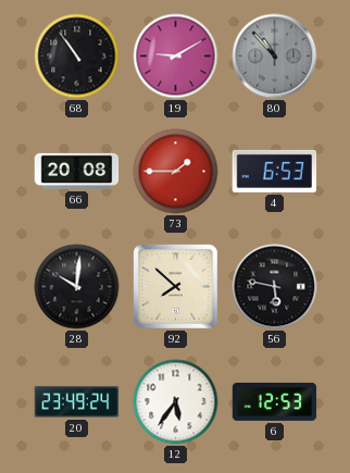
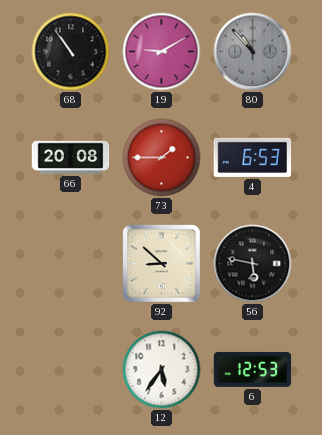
28: 10:01 -> none
92: 7:52 -> 8:52
20: 23:49 -> none
